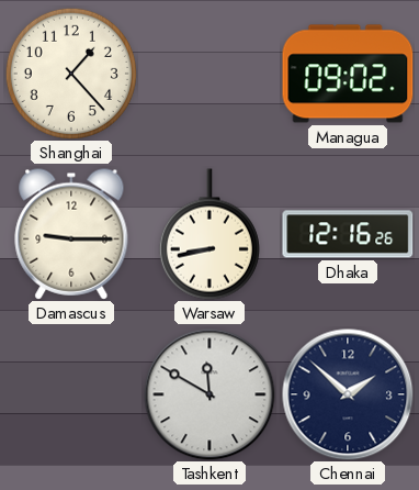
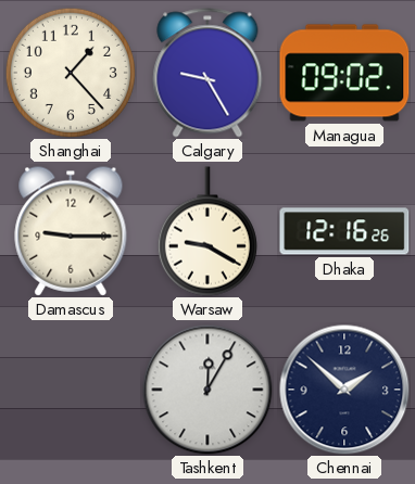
Calgary: none -> 9:25
Warsaw: 8:43 -> 9:20
Tashkent: 11:50 -> 12:05
